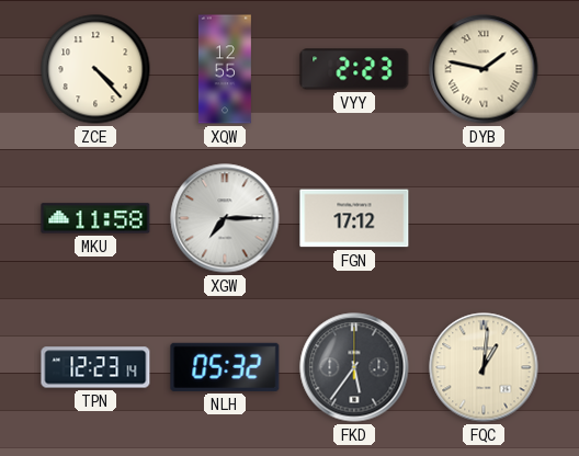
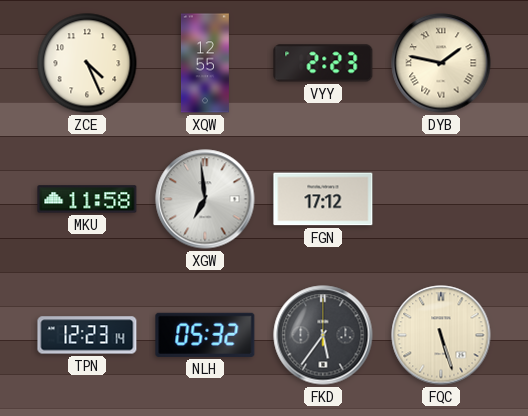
ZCE: 4:23 -> 4:26
XGW: 7:15 -> 6:59
FQC: 1:01 -> 5:27
